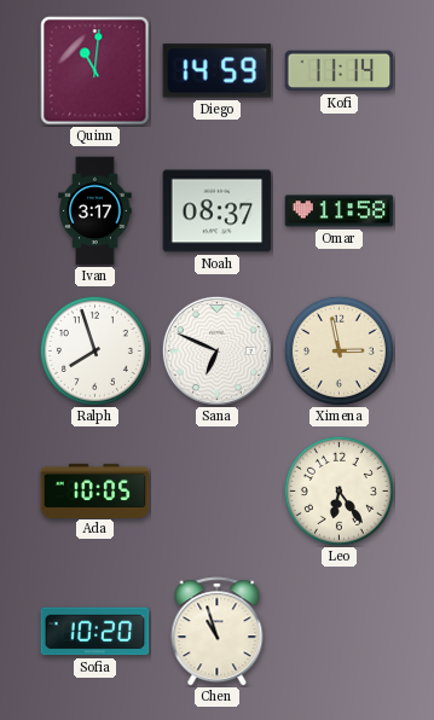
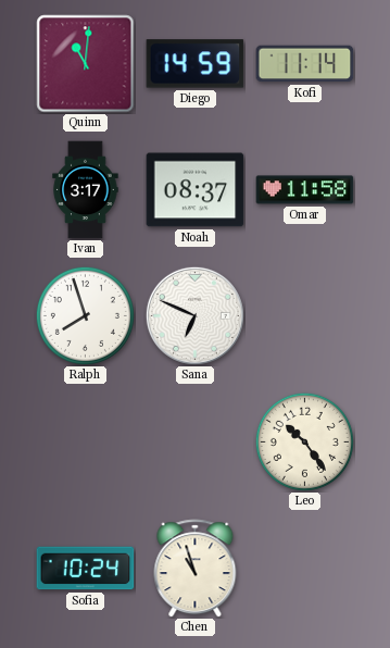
Ximena: 2:58 -> none
Ada: 10:05 -> none
Leo: 6:24 -> 10:24
Sofia: 10:20 -> 10:24
